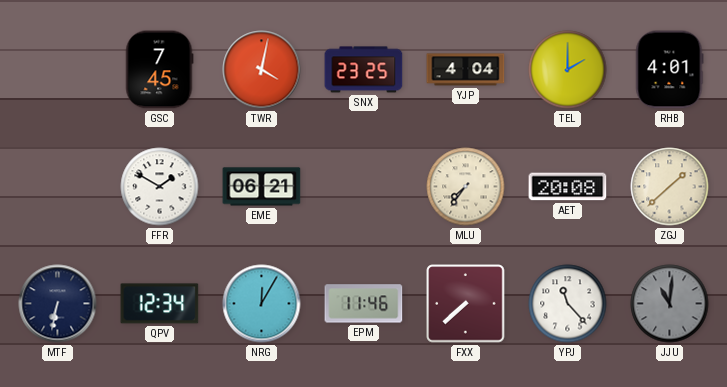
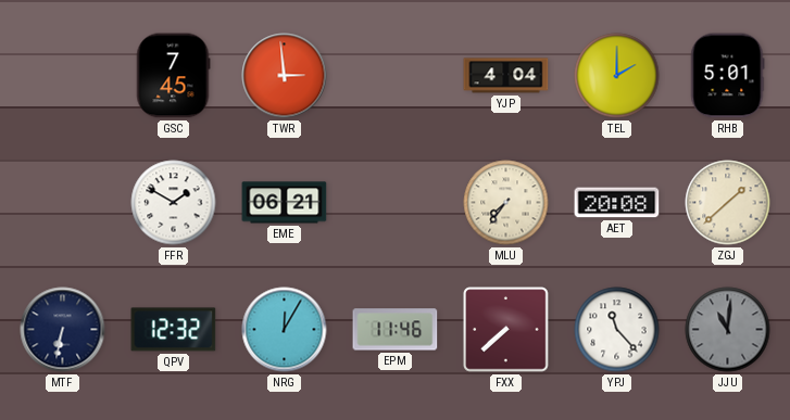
TWR: 4:02 -> 2:59
SNX: 23:25 -> none
RHB: 4:01 -> 5:01
QPV: 12:34 -> 12:32
